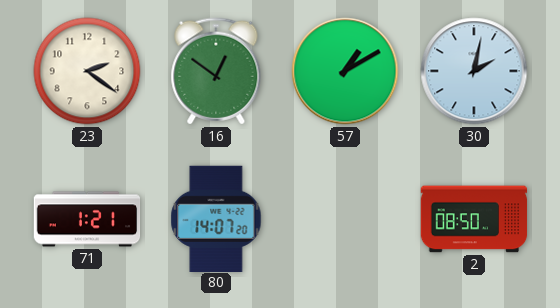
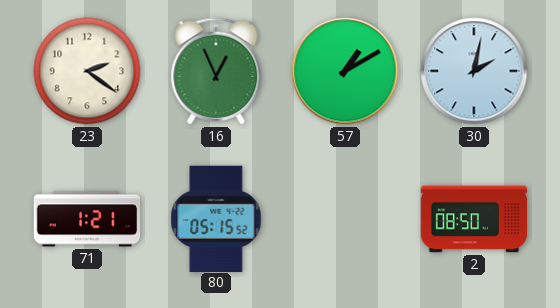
16: 12:51 -> 12:56
80: 14:07 -> 05:15
